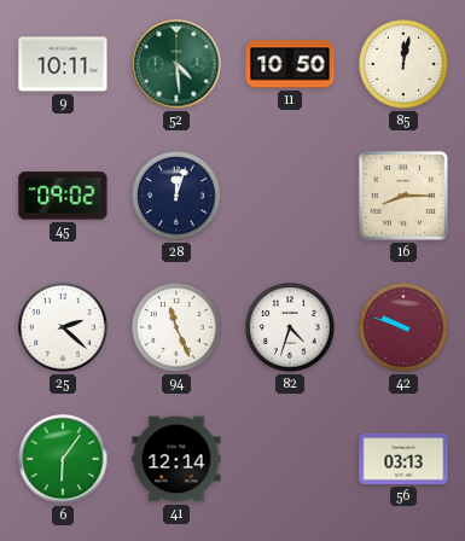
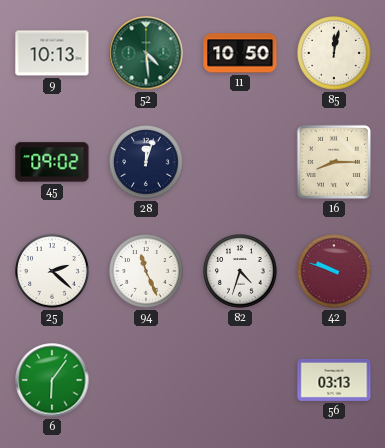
9: 10:11 -> 10:13
41: 12:14 -> none
